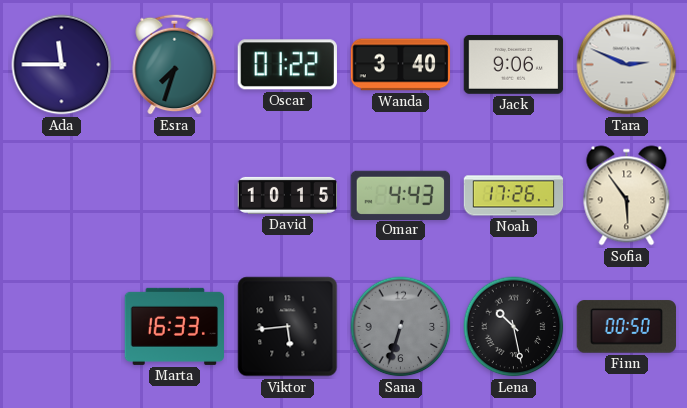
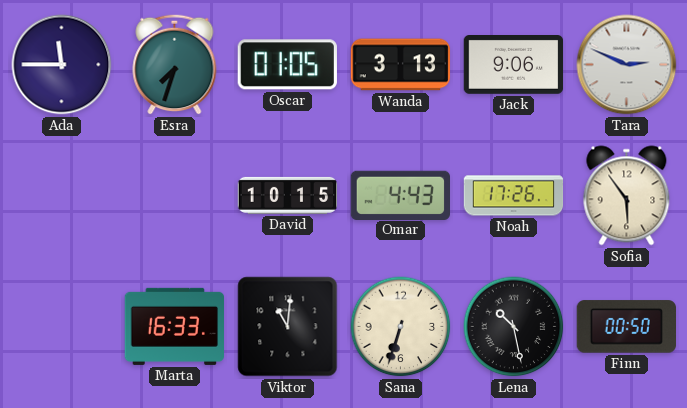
Oscar: 01:22 -> 01:05
Wanda: 3:40 -> 3:13
Viktor: 5:44 -> 11:01
Sana dial: grey -> cream
